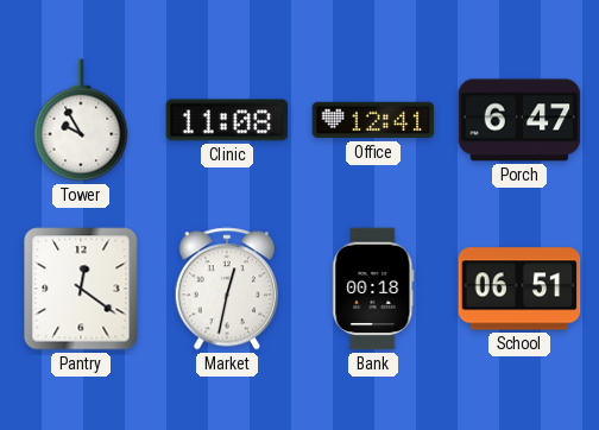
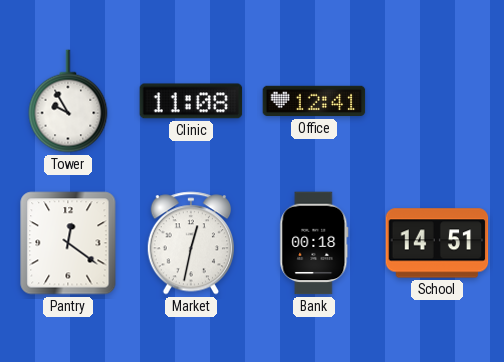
Porch: 6:47 -> none
School: 06:51 -> 14:51
